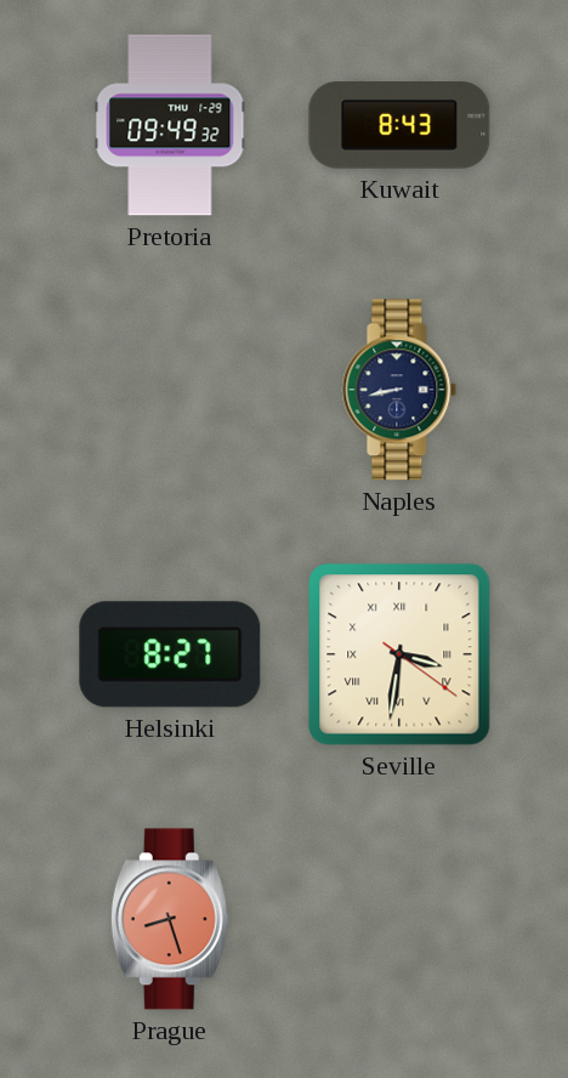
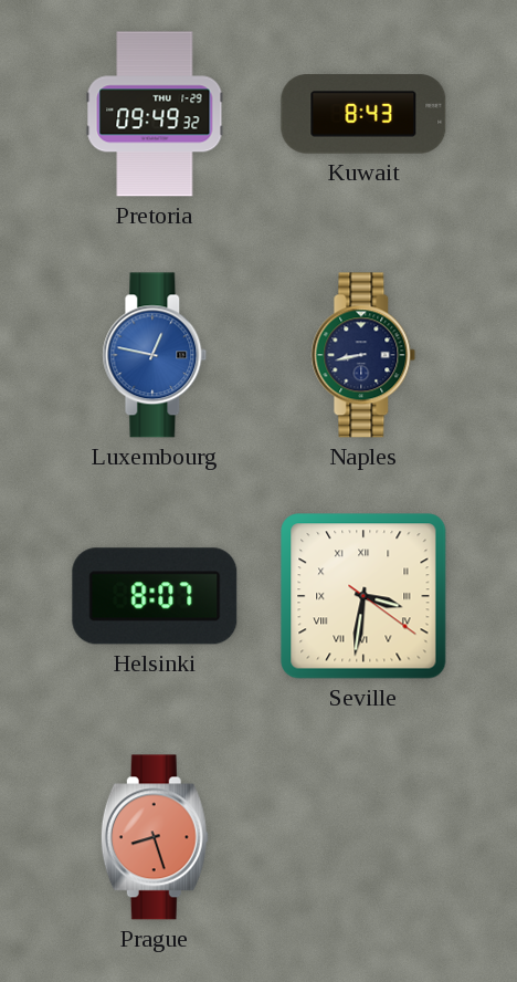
Luxembourg: none -> 12:47
Helsinki: 8:27 -> 8:07
